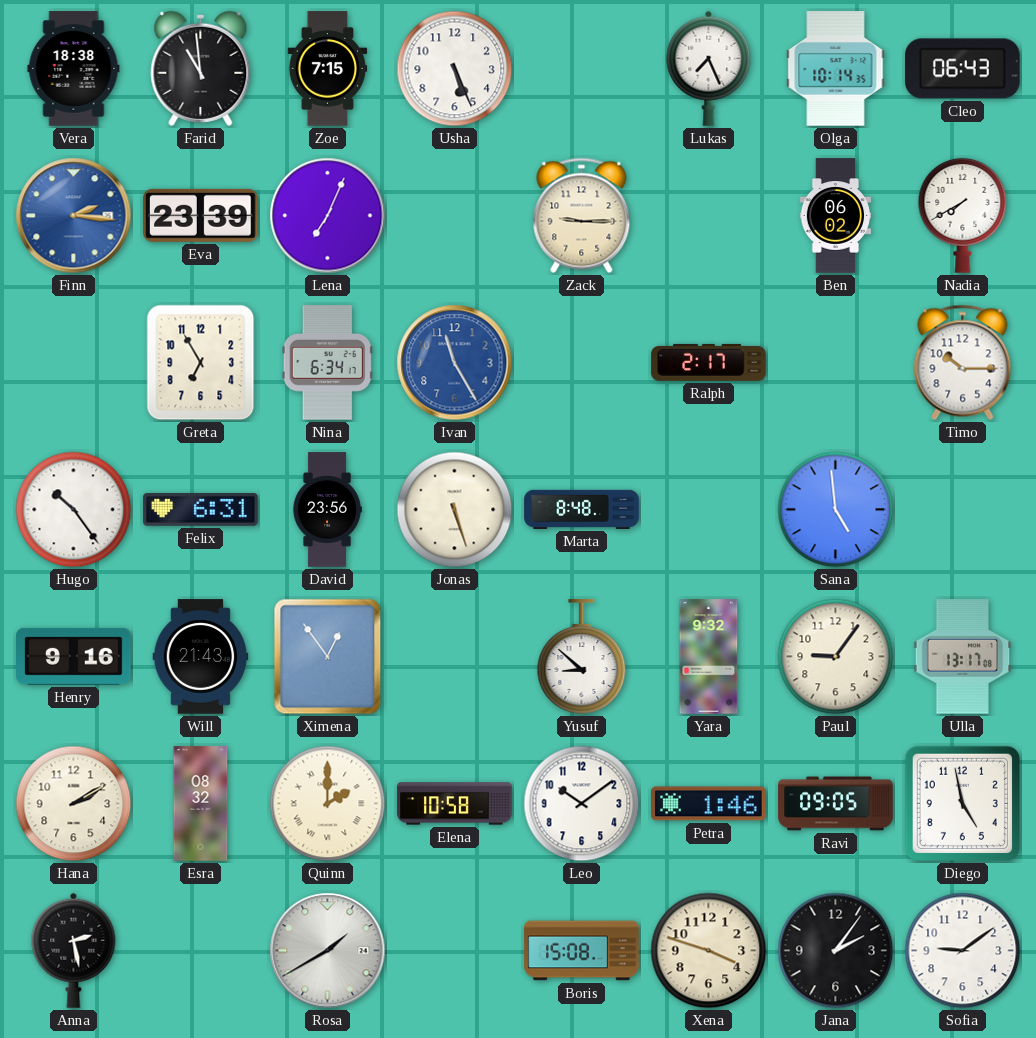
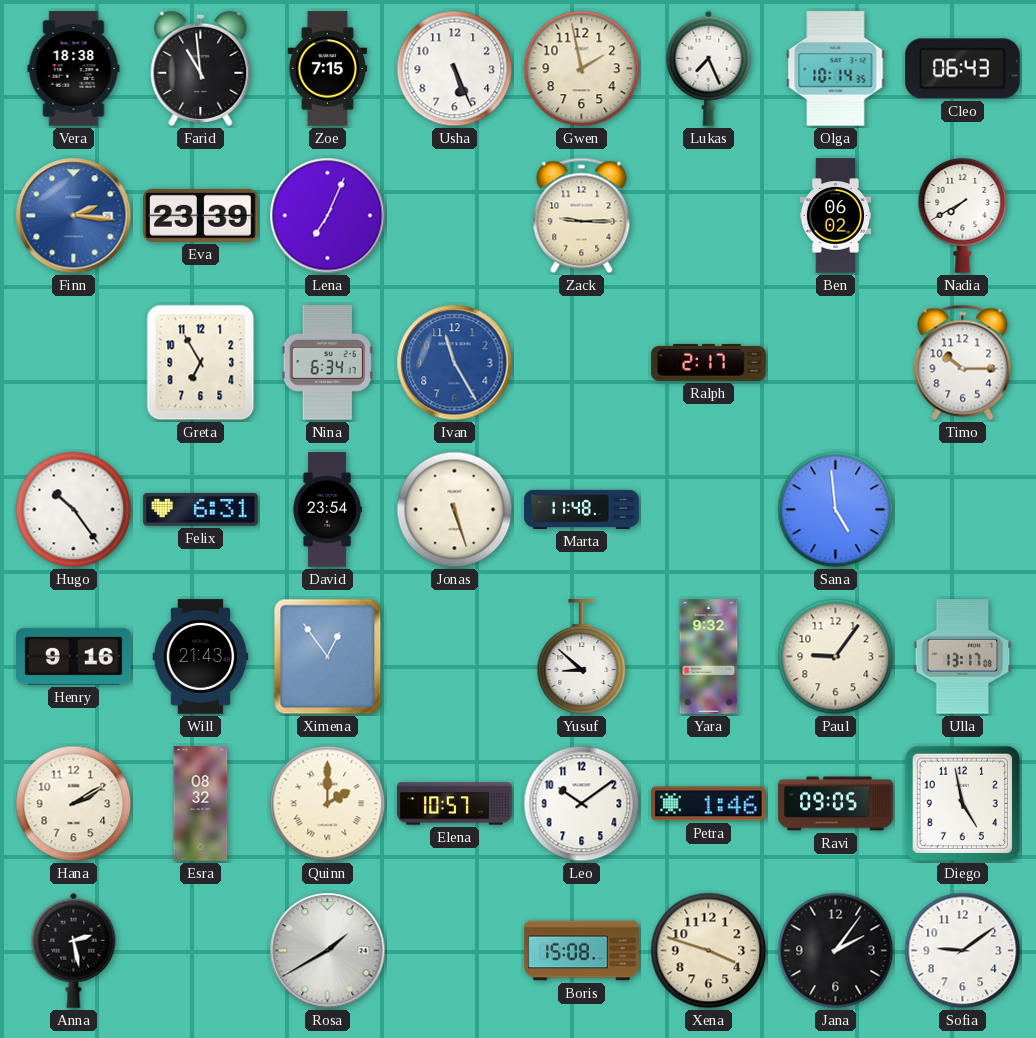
Gwen: none -> 1:58
David: 23:56 -> 23:54
Marta: 8:48 -> 11:48
Elena: 10:58 -> 10:57
